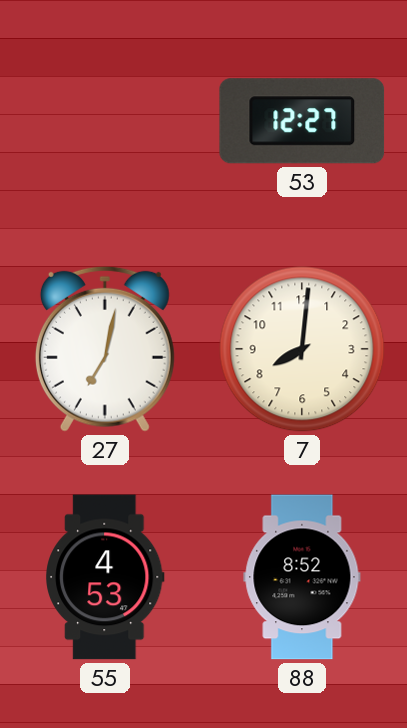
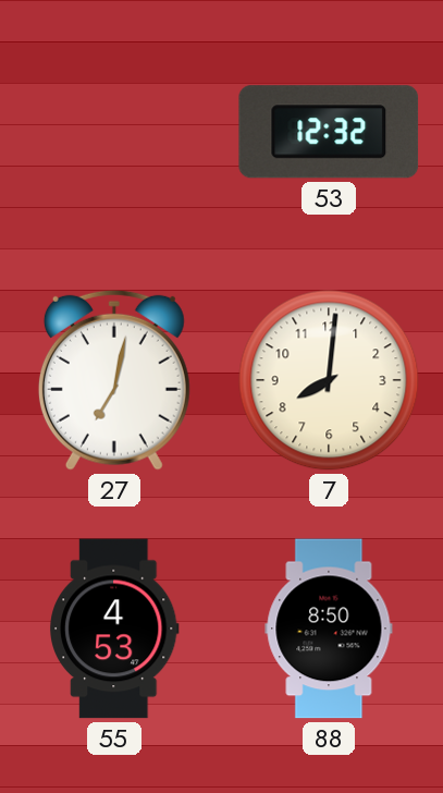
53: 12:27 -> 12:32
88: 8:52 -> 8:50
